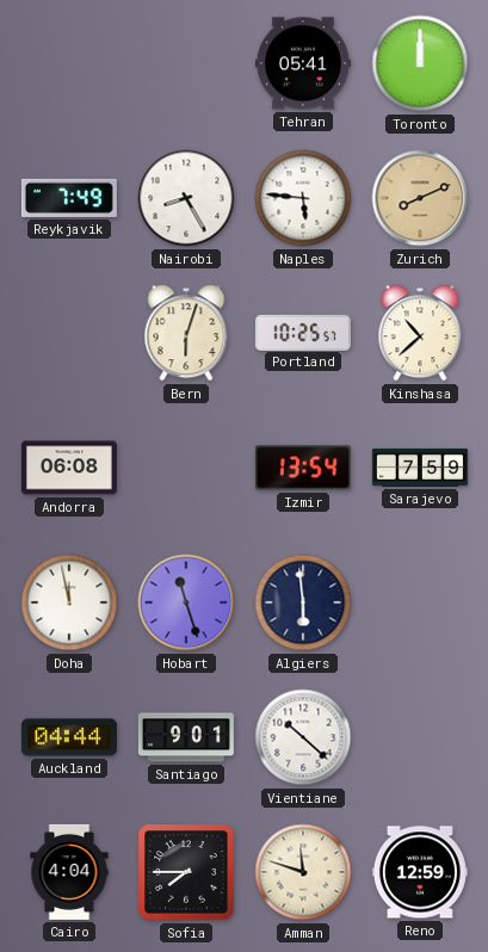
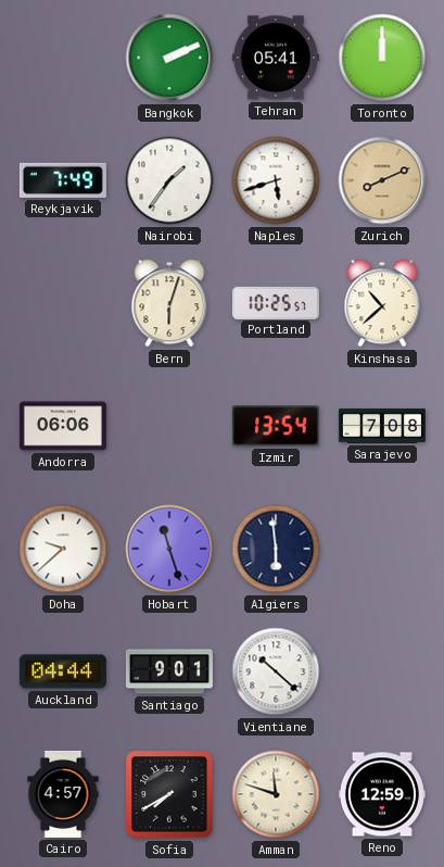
Bangkok: none -> 2:11
Nairobi: 8:25 -> 1:36
Naples: 5:46 -> 5:42
Andorra: 06:08 -> 06:06
Sarajevo: 7:59 -> 7:08
Doha: 11:58 -> 9:38
Cairo: 4:04 -> 4:57
Sofia: 7:45 -> 7:40
